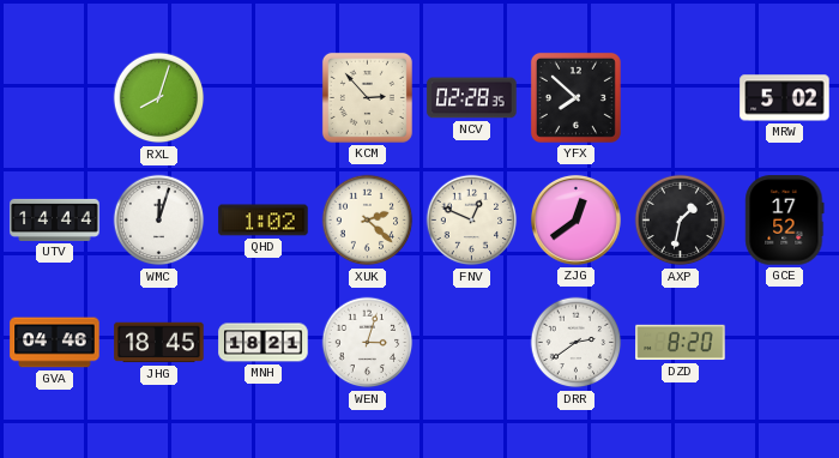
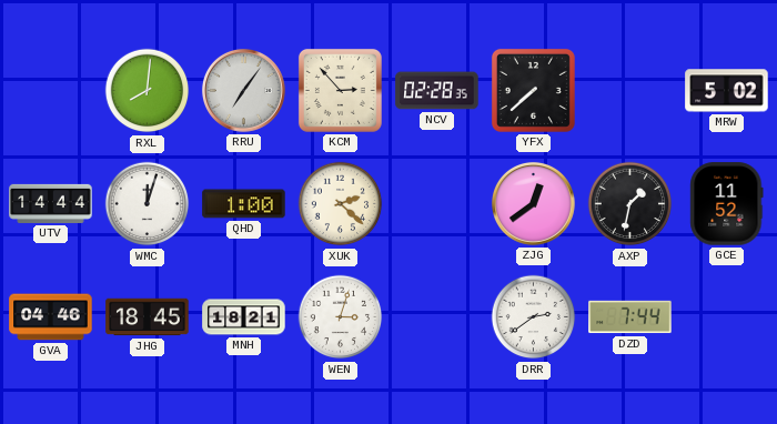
RXL: 8:03 -> 8:01
RRU: none -> 7:06
YFX: 7:52 -> 7:38
QHD: 1:02 -> 1:00
FNV: 12:49 -> none
GCE: 17:52 -> 11:52
DZD: 8:20 -> 7:44
